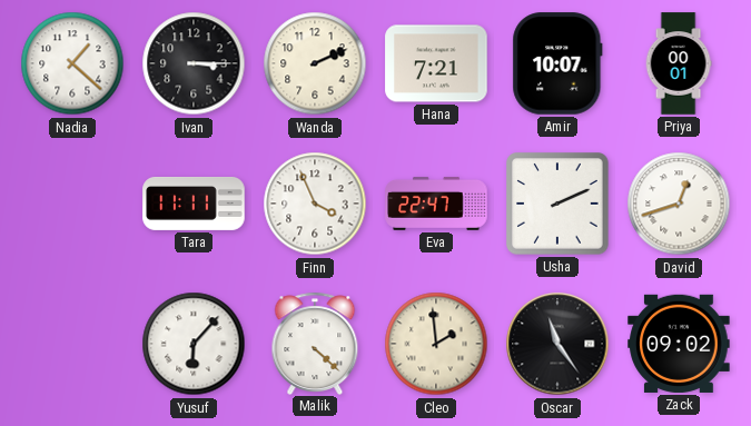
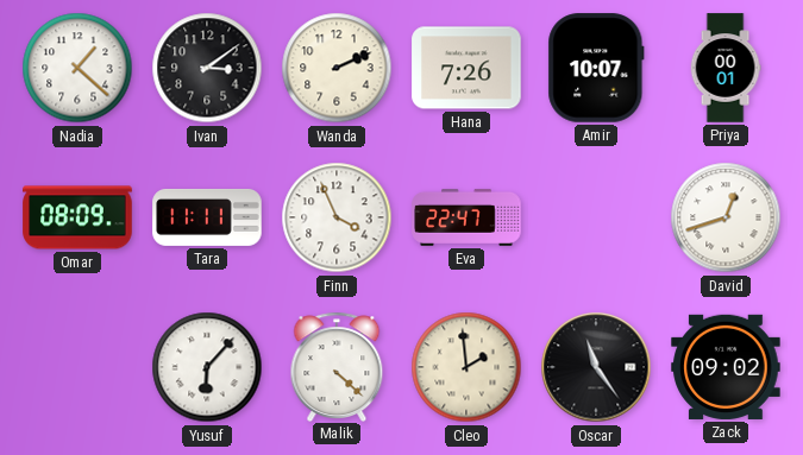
Ivan: 3:15 -> 3:09
Hana: 7:21 -> 7:26
Omar: none -> 08:09
Usha: 2:11 -> none
